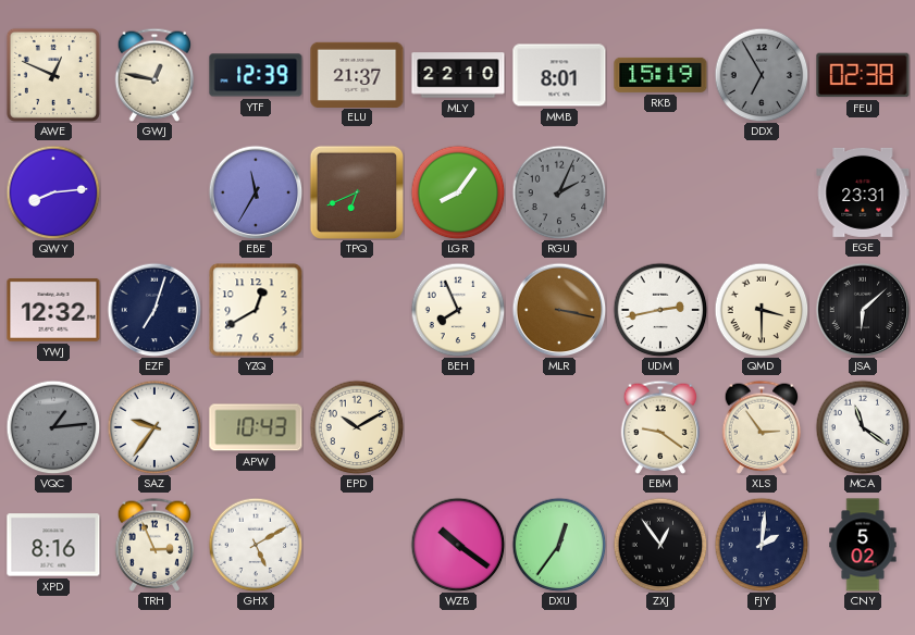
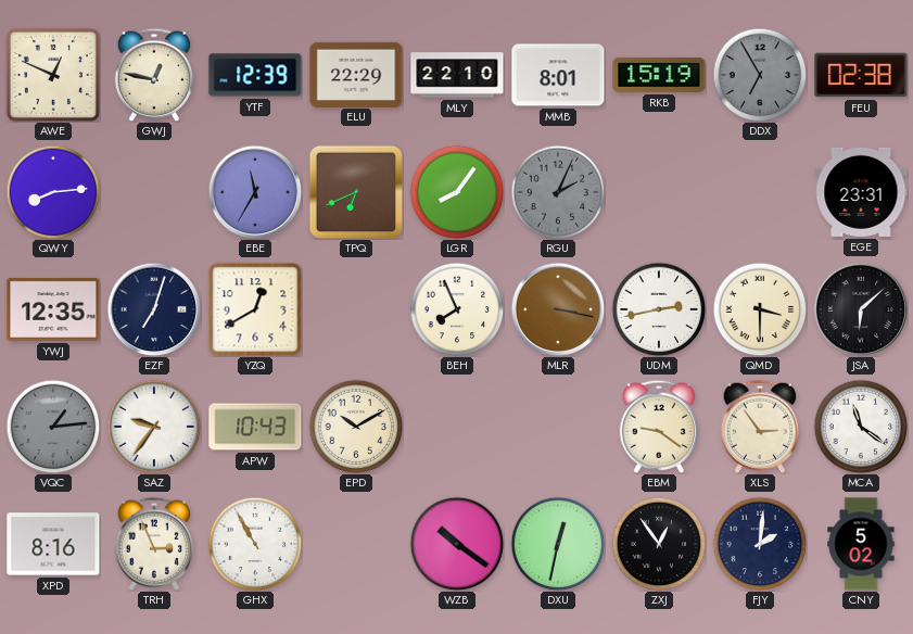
ELU: 21:37 -> 22:29
YWJ: 12:32 -> 12:35
GHX: 5:10 -> 10:55
DXU: 12:36 -> 12:32
